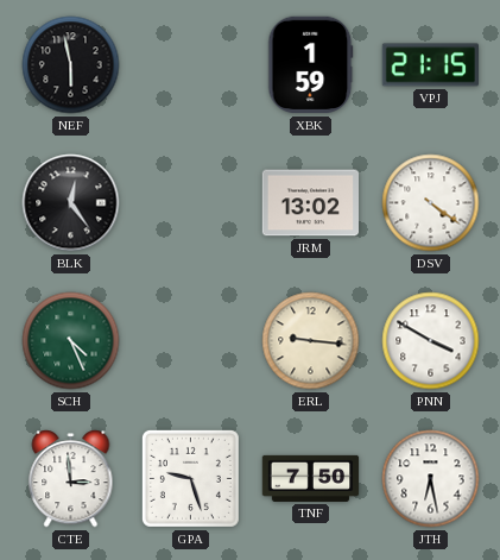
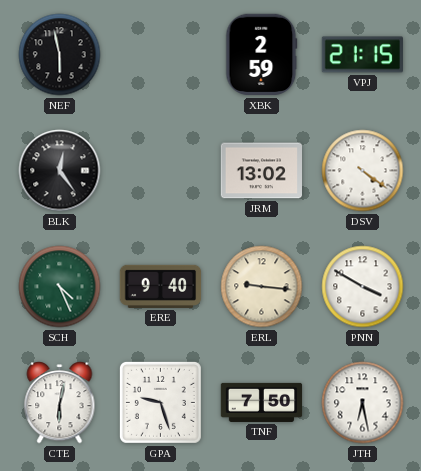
XBK: 1:59 -> 2:59
ERE: none -> 9:40
CTE: 2:59 -> 6:02
